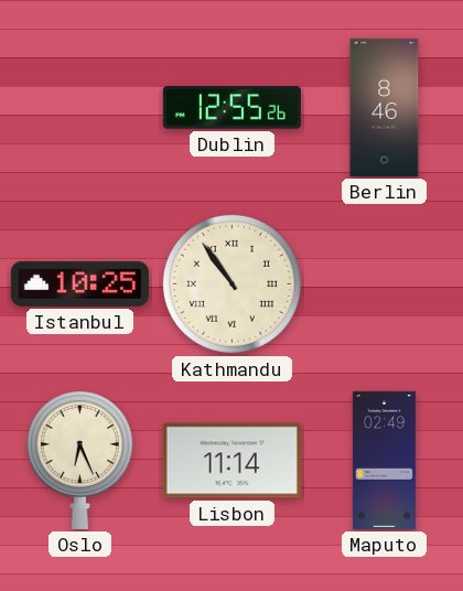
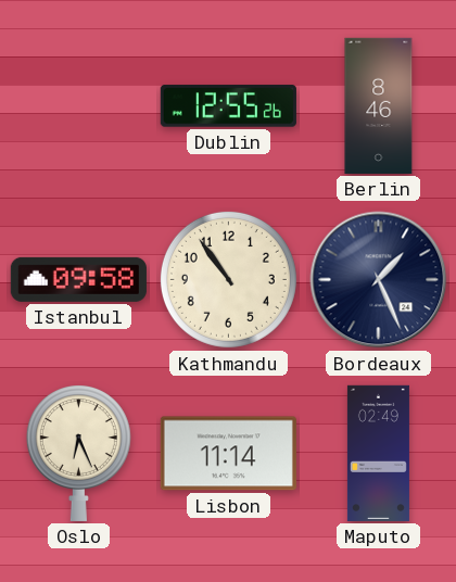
Istanbul: 10:25 -> 09:58
Kathmandu numerals: Roman -> Arabic
Bordeaux: none -> 1:26
